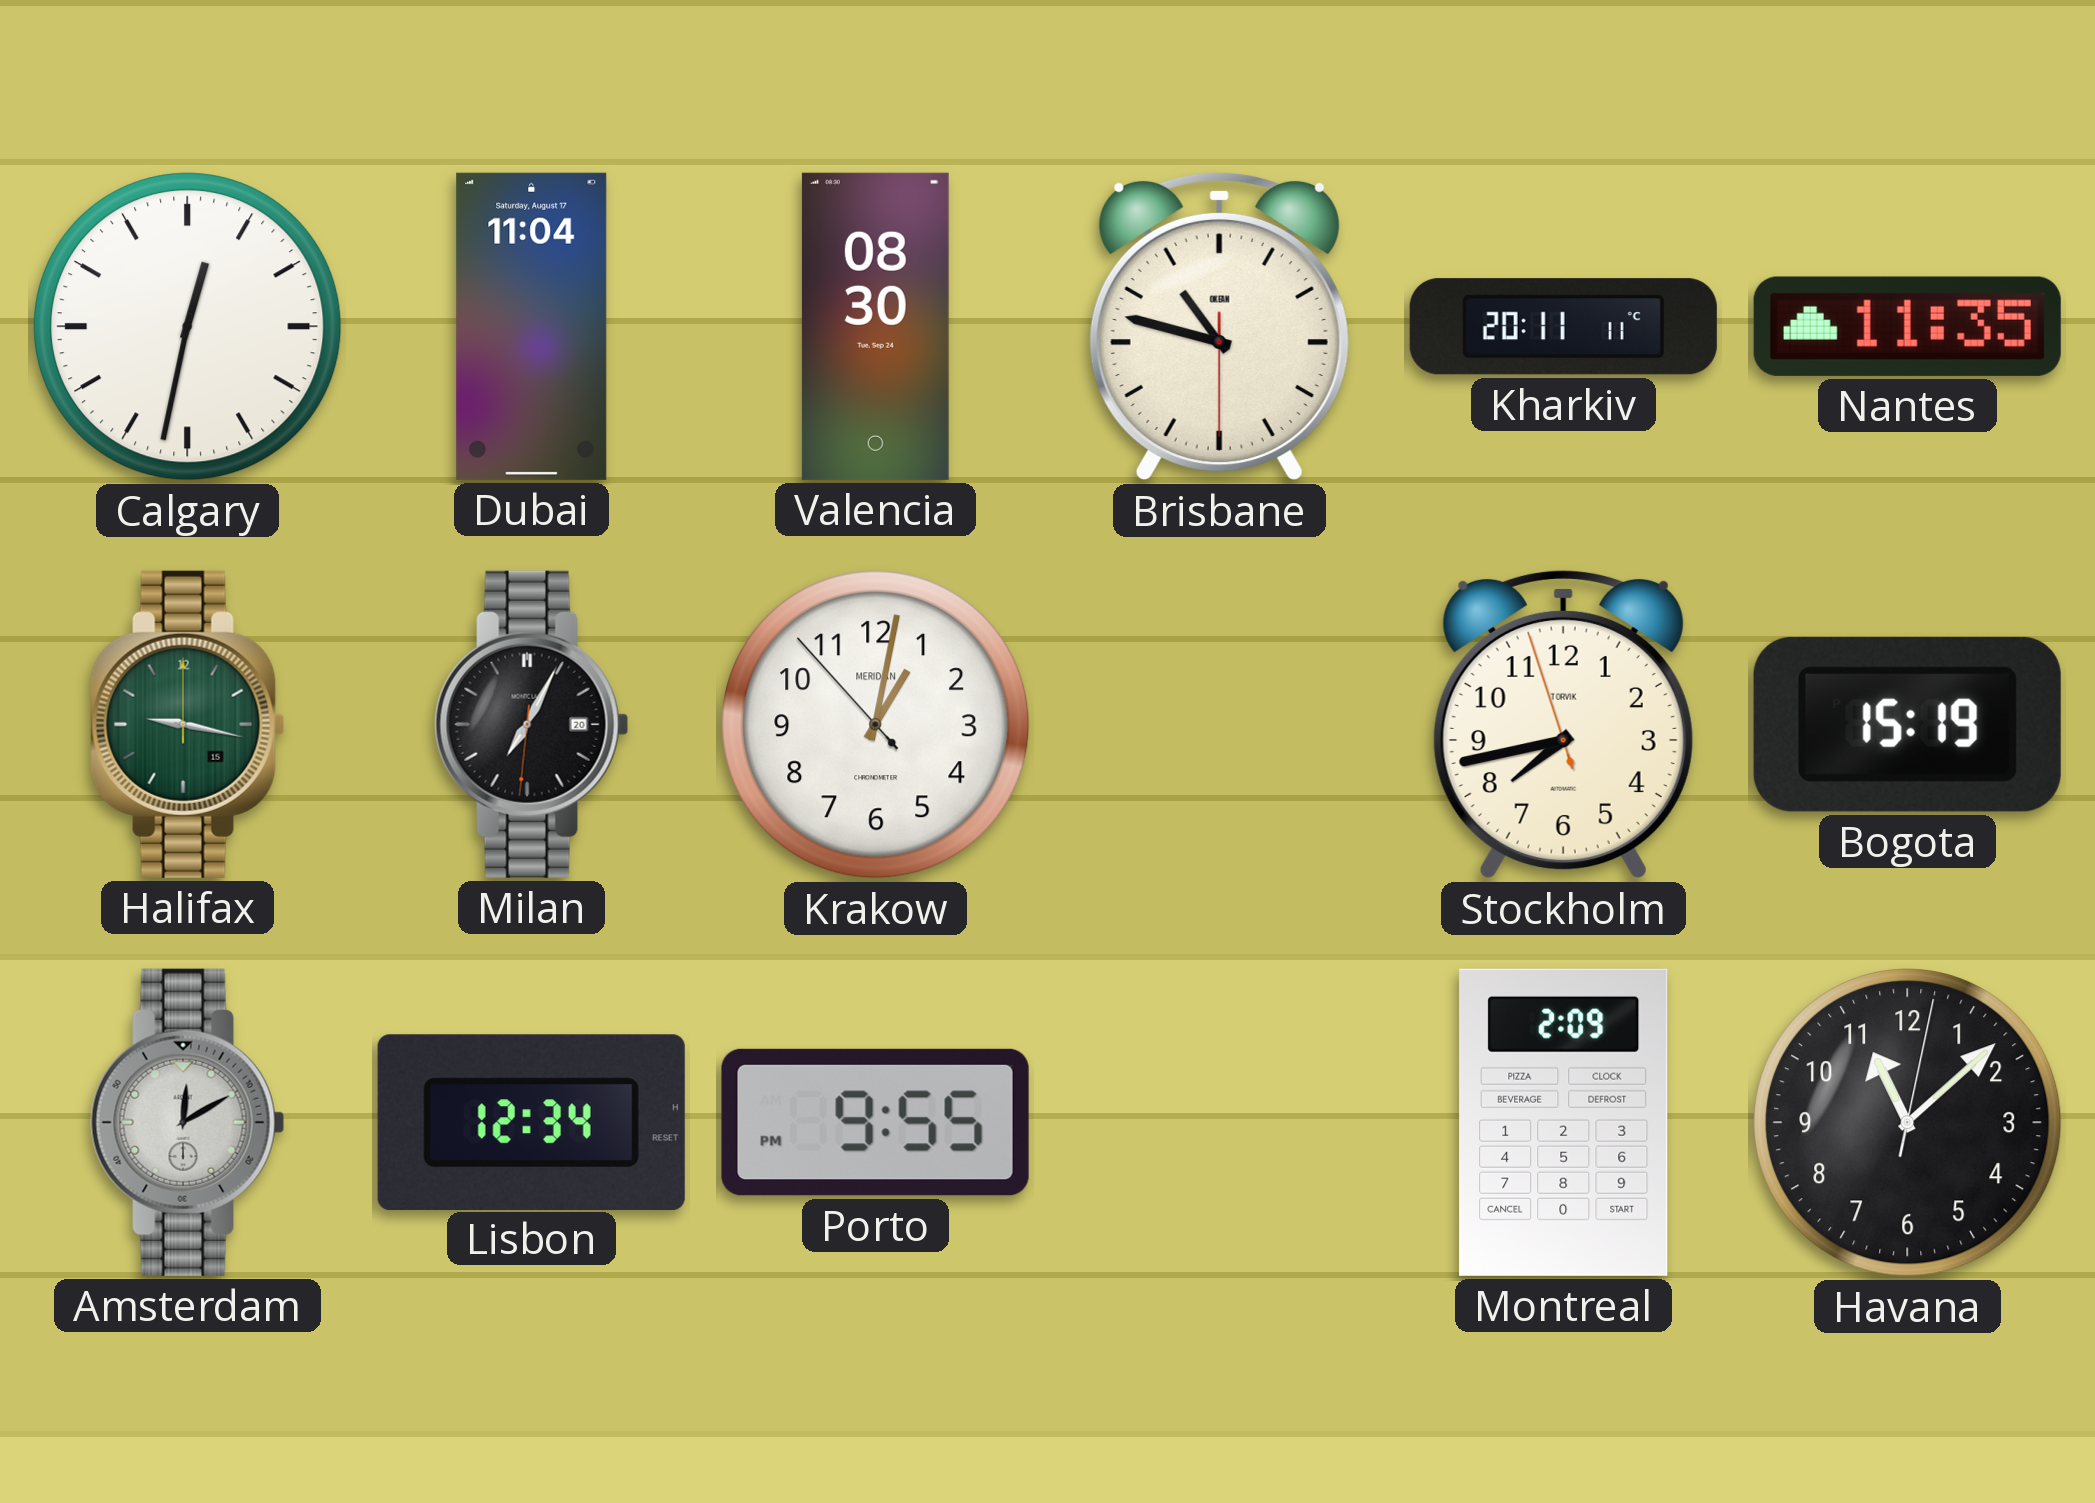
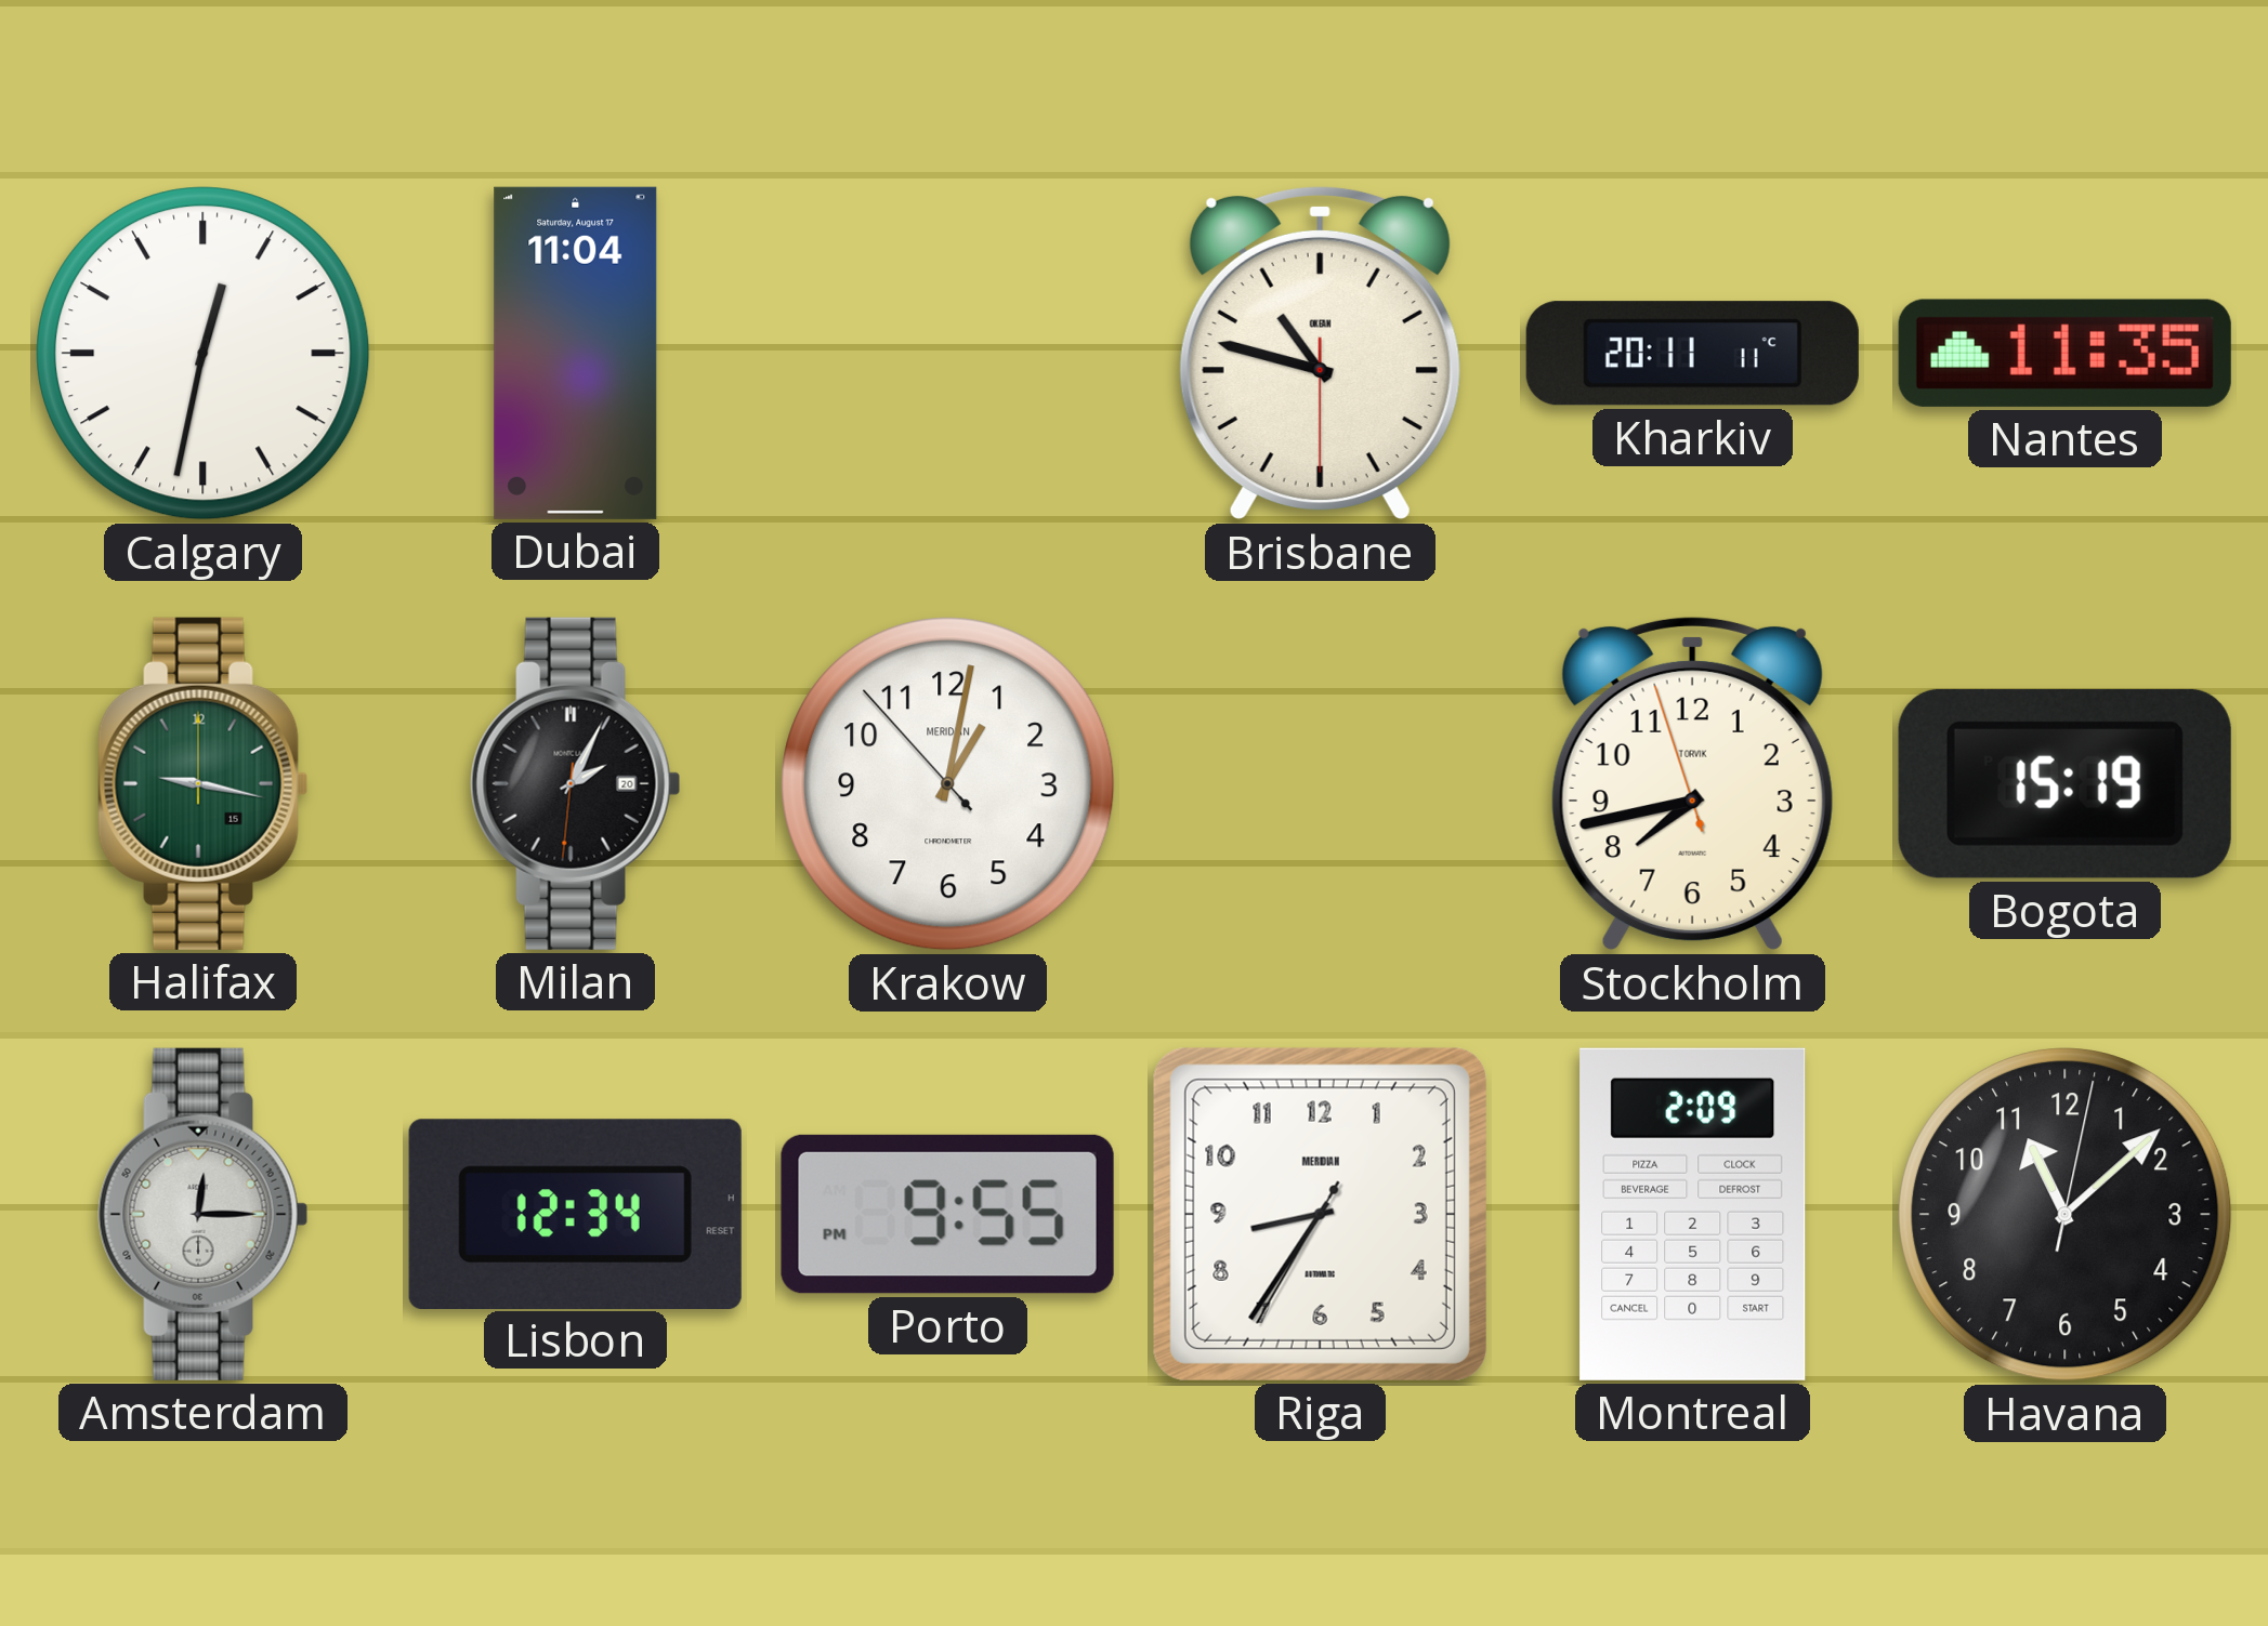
Valencia: 08:30 -> none
Milan: 7:04 -> 2:04
Amsterdam: 12:10 -> 12:15
Riga: none -> 8:35
